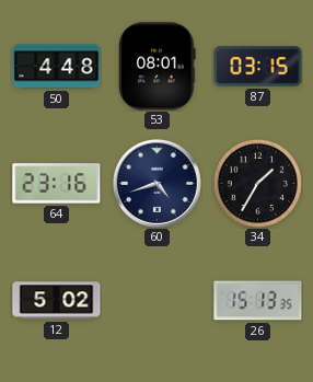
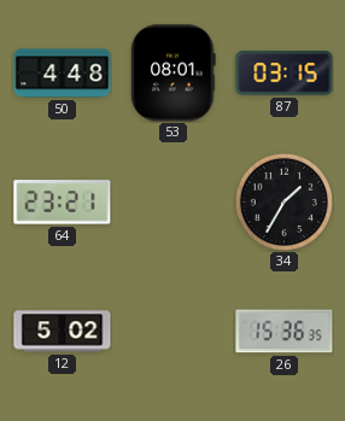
64: 23:16 -> 23:21
60: 4:42 -> none
26: 15:13 -> 15:36
